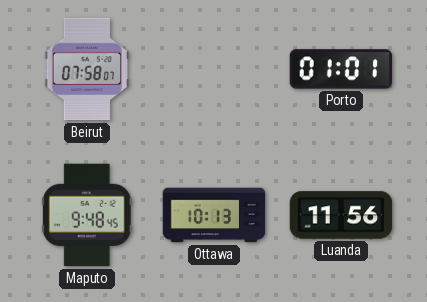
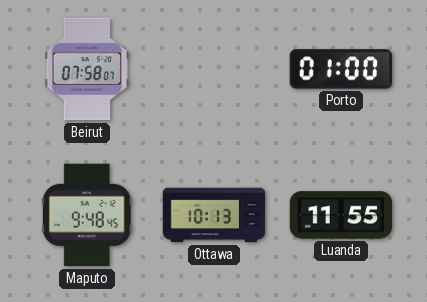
Porto: 01:01 -> 01:00
Luanda: 11:56 -> 11:55
